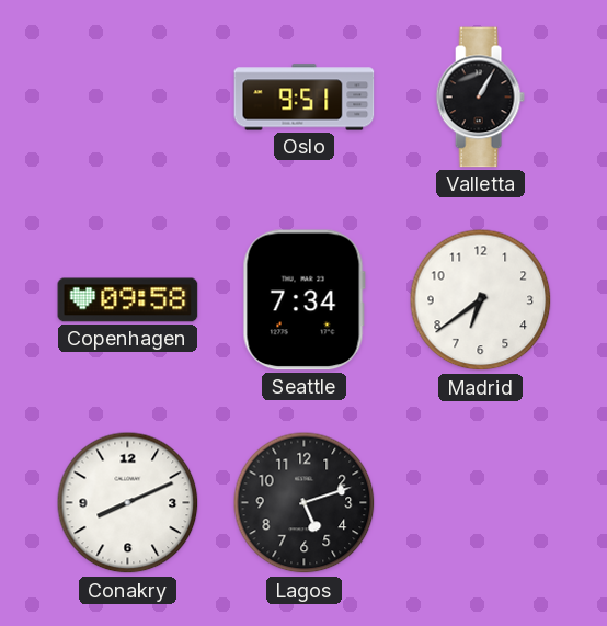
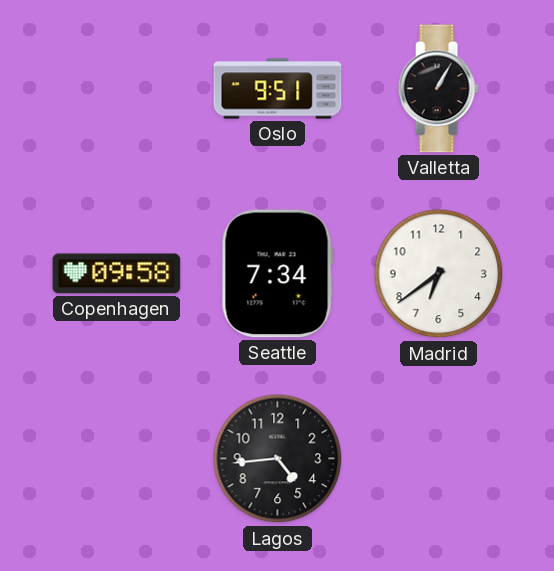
Conakry: 8:11 -> none
Lagos: 5:12 -> 4:44
